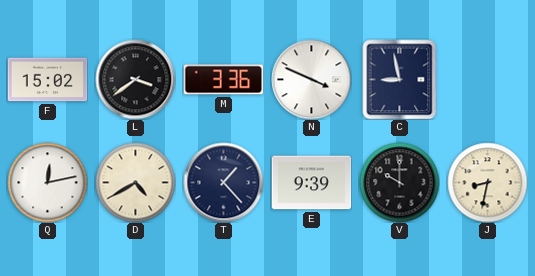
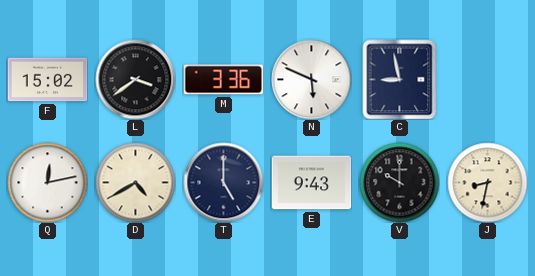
N: 3:49 -> 5:49
T: 1:23 -> 5:00
E: 9:39 -> 9:43
